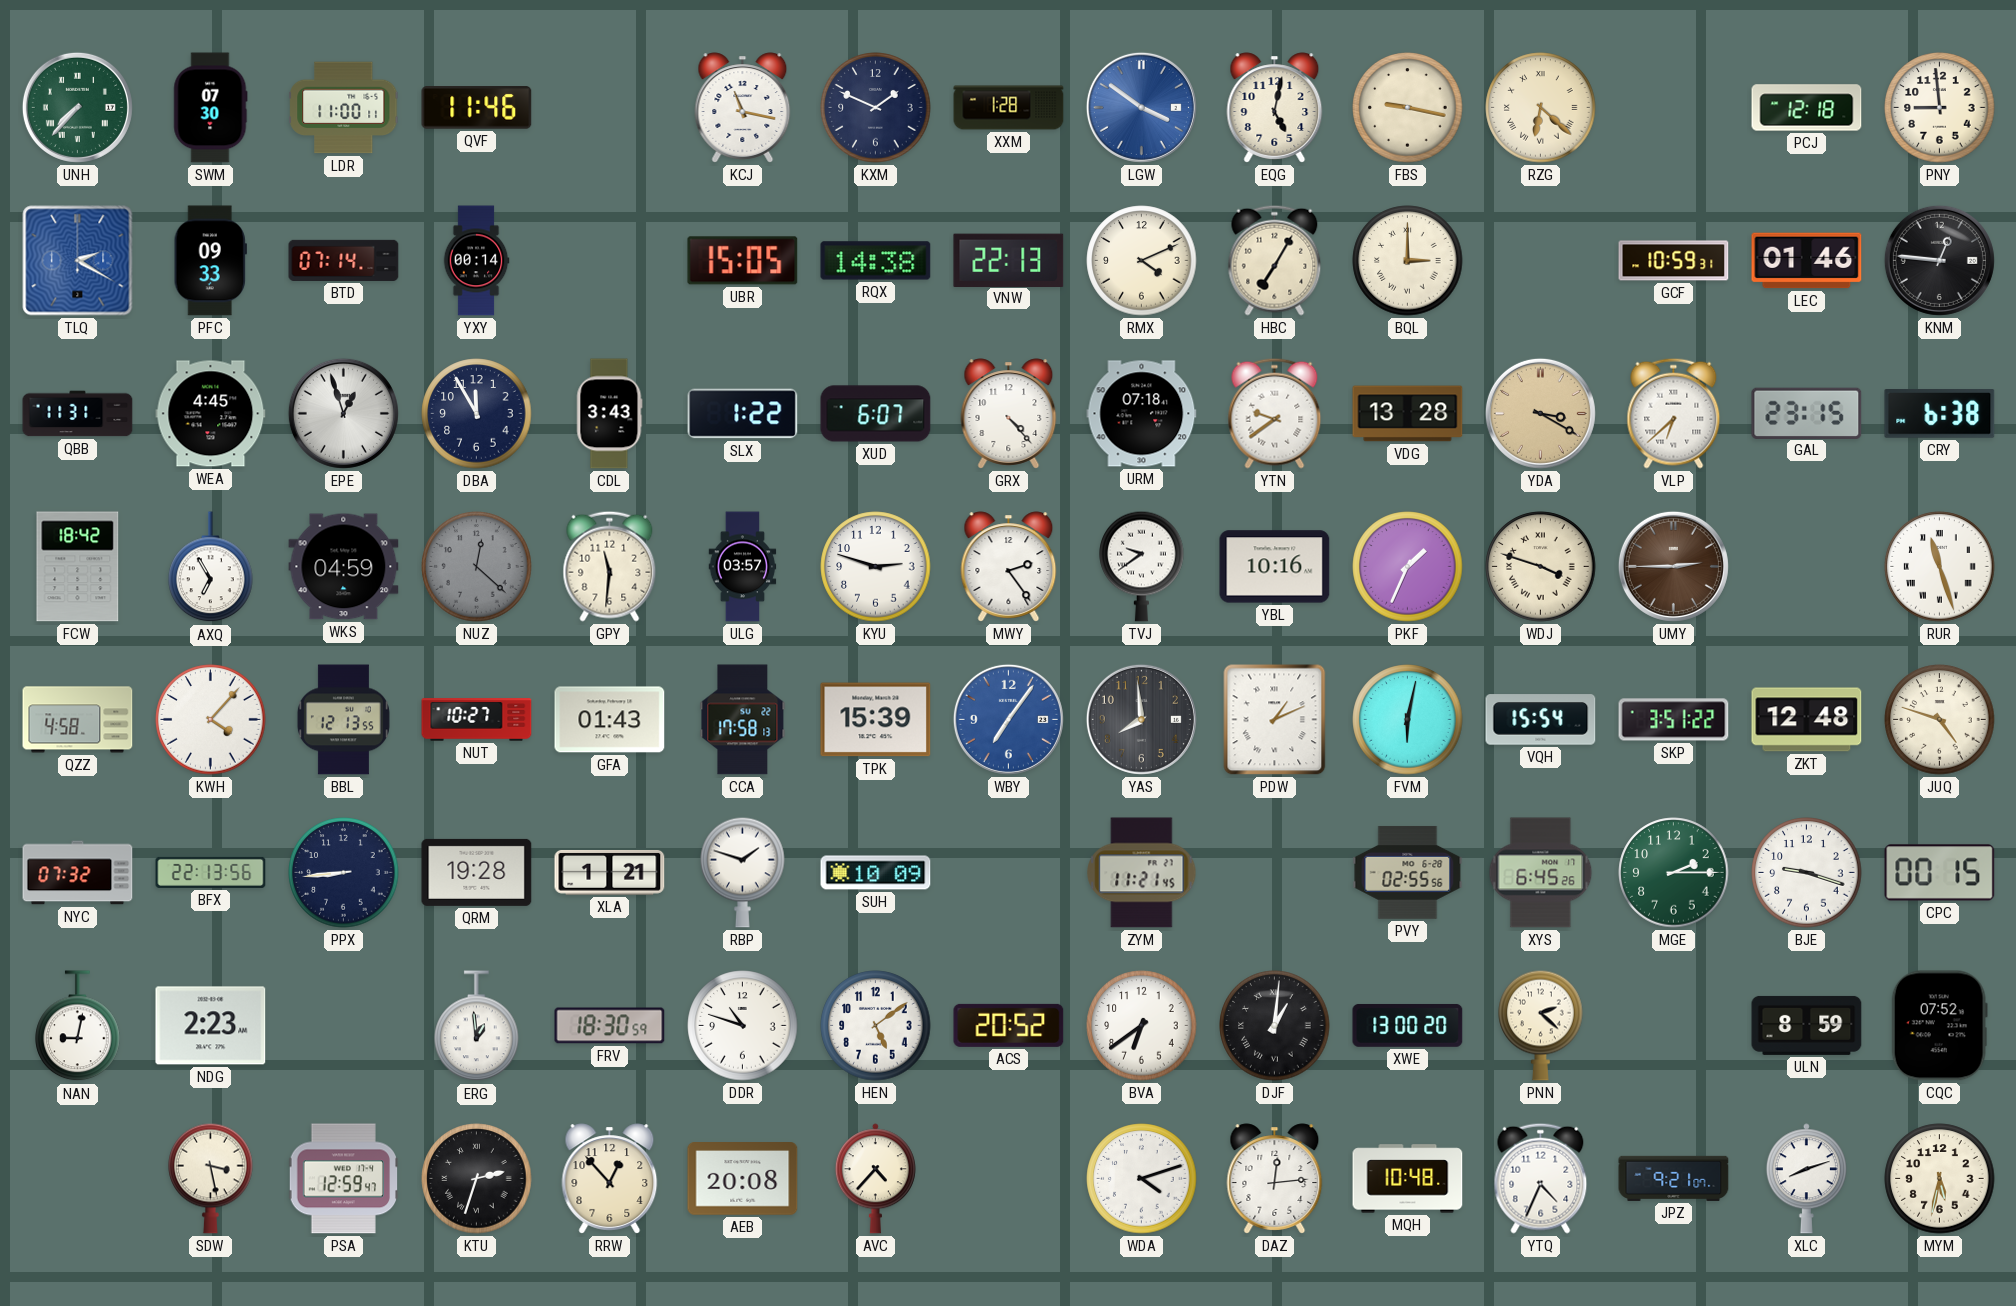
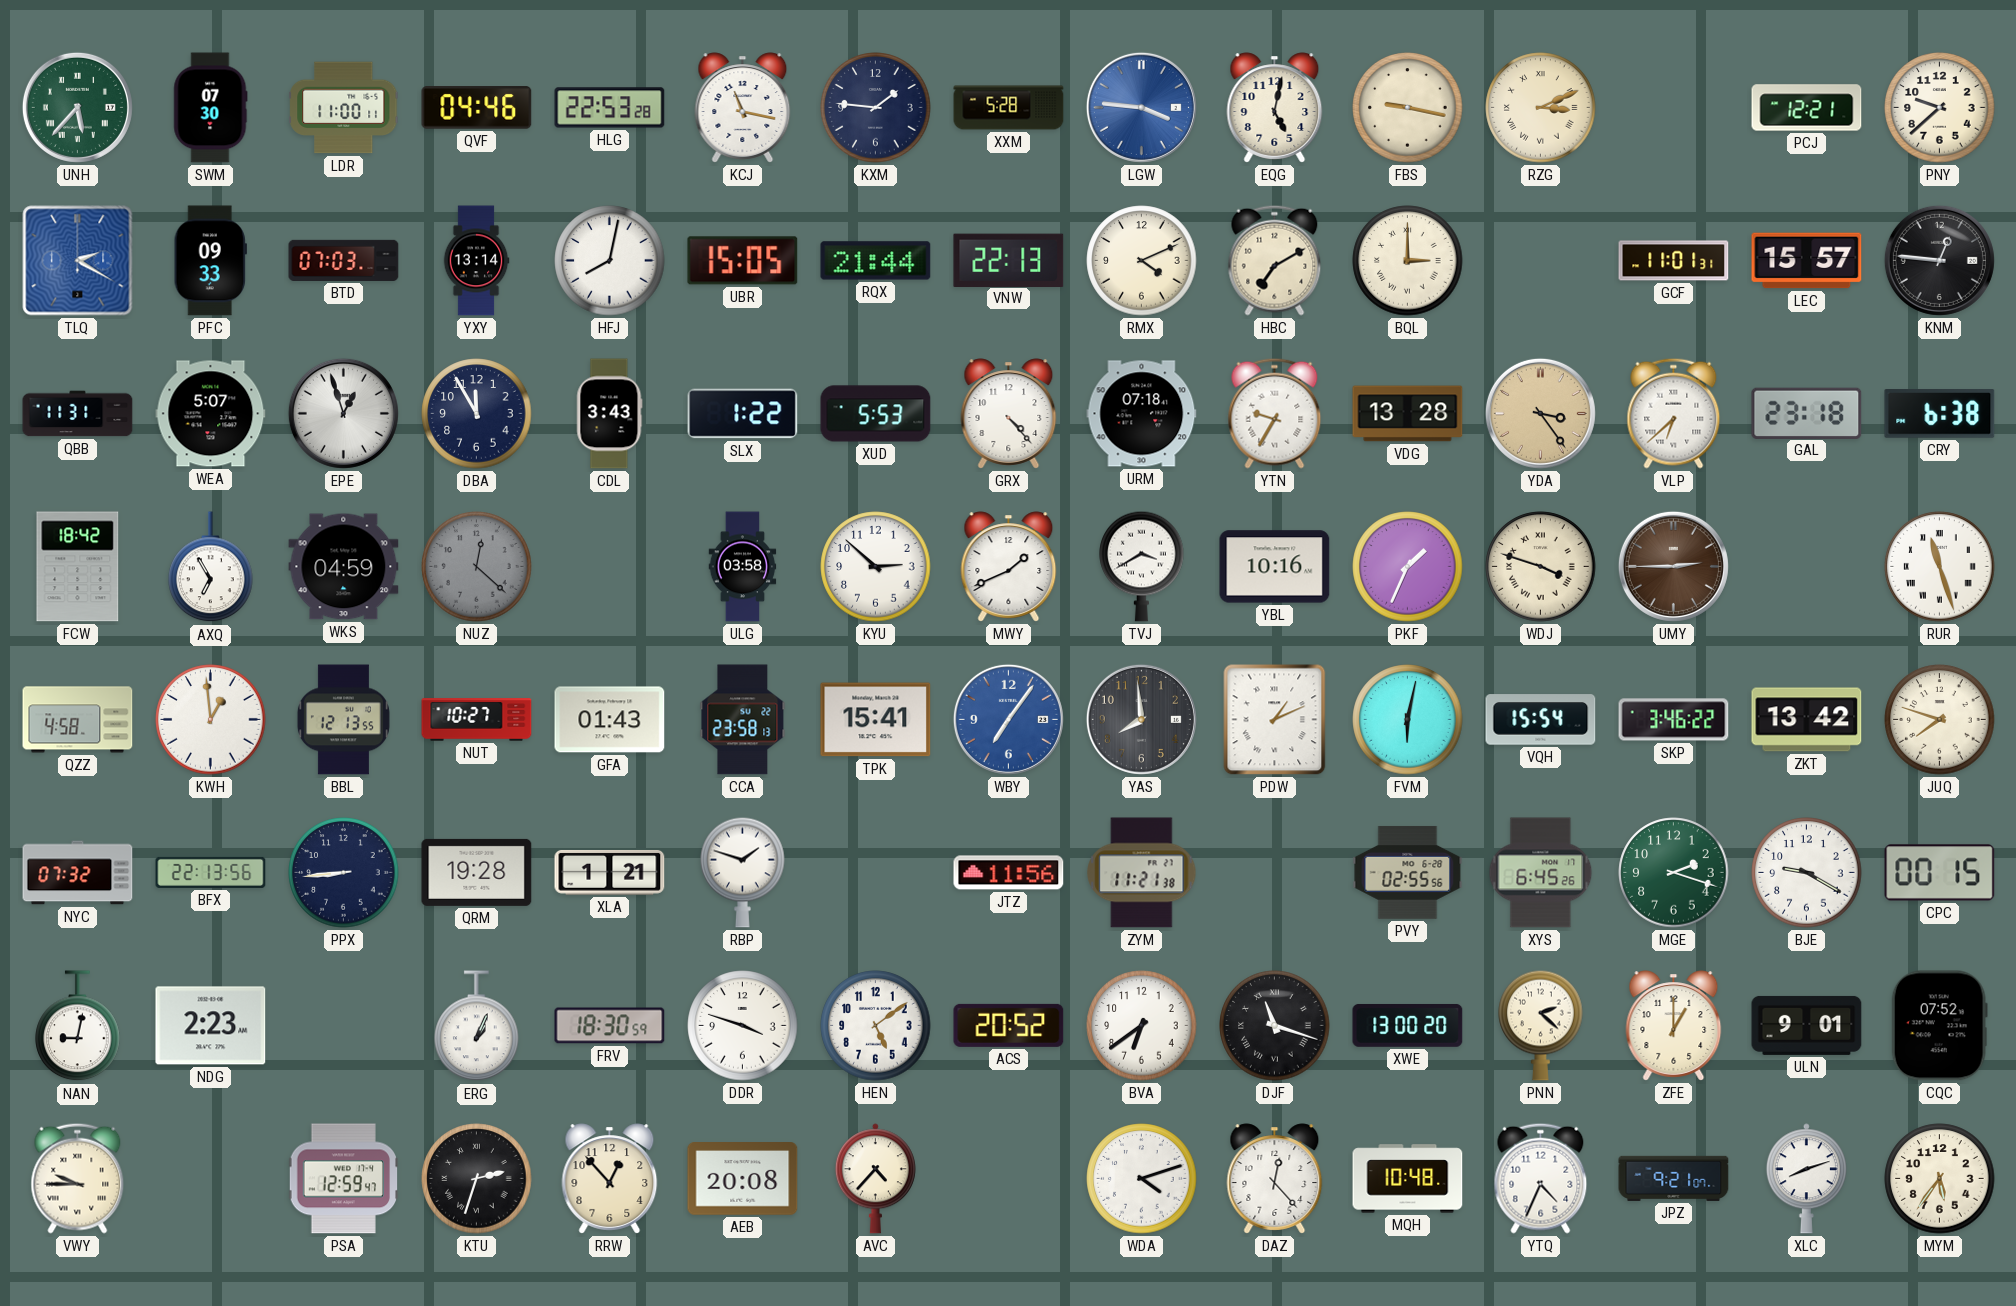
UNH: 7:37 -> 5:37
QVF: 11:46 -> 04:46
HLG: none -> 22:53
KXM: 1:49 -> 1:46
XXM: 1:28 -> 5:28
LGW: 3:51 -> 3:46
RZG: 6:22 -> 3:11
PCJ: 12:18 -> 12:21
PNY: 8:59 -> 9:38
BTD: 07:14 -> 07:03
YXY: 00:14 -> 13:14
HFJ: none -> 8:02
RQX: 14:38 -> 21:44
HBC: 7:05 -> 7:10
GCF: 10:59 -> 11:01
LEC: 01:46 -> 15:57
WEA: 4:45 -> 5:07
XUD: 6:07 -> 5:53
YTN: 9:39 -> 9:35
YDA: 3:20 -> 3:24
GAL: 23:15 -> 23:18
GPY: 11:31 -> none
ULG: 03:57 -> 03:58
KYU: 2:48 -> 2:52
MWY: 2:24 -> 1:41
TVJ: 9:39 -> 3:40
KWH: 4:07 -> 12:59
CCA: 17:58 -> 23:58
TPK: 15:39 -> 15:41
SKP: 3:51 -> 3:46
ZKT: 12:48 -> 13:42
JUQ: 4:48 -> 7:48
SUH: 10:09 -> none
JTZ: none -> 11:56
ZYM: 11:21:45 -> 11:21:38
MGE: 2:15 -> 2:18
BJE: 9:18 -> 9:20
ERG: 12:59 -> 1:04
DDR: 10:48 -> 3:48
DJF: 1:01 -> 11:18
ZFE: none -> 1:00
ULN: 8:59 -> 9:01
VWY: none -> 9:45
SDW: 3:28 -> none
DAZ: 12:14 -> 12:23
MYM: 5:32 -> 5:36
